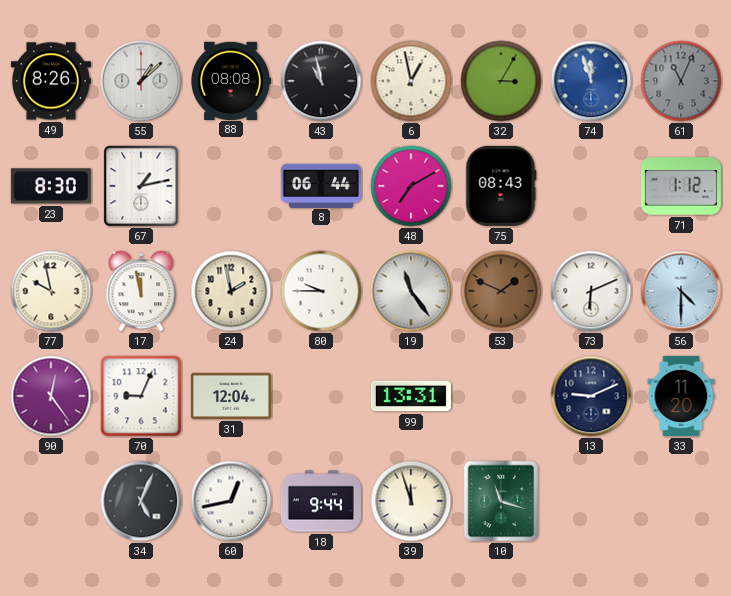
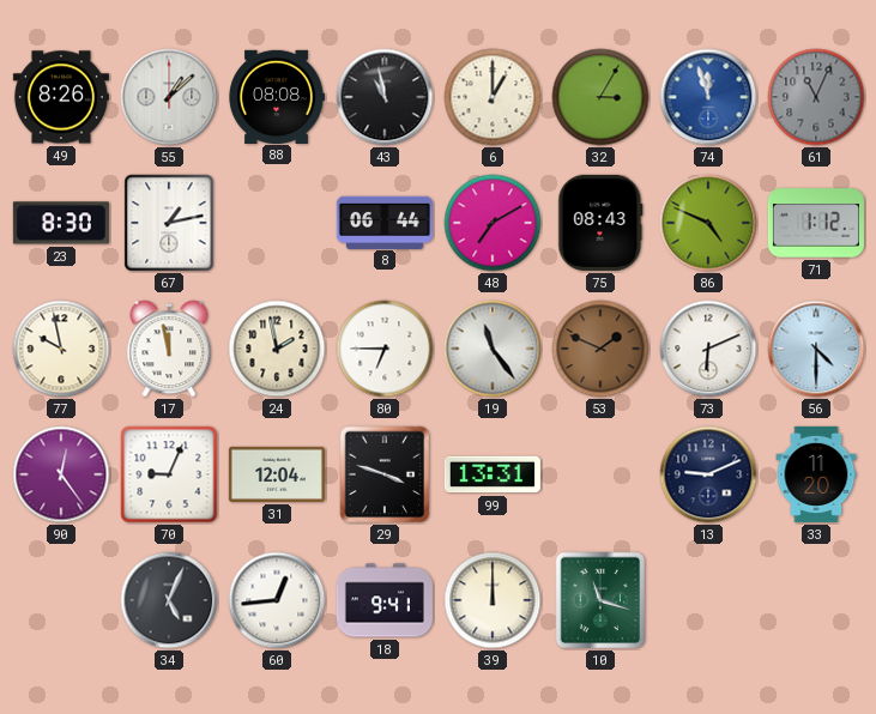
6: 12:58 -> 1:00
86: none -> 4:49
80: 9:45 -> 6:45
29: none -> 3:48
60: 12:43 -> 12:44
18: 9:44 -> 9:41
39: 11:57 -> 12:00
